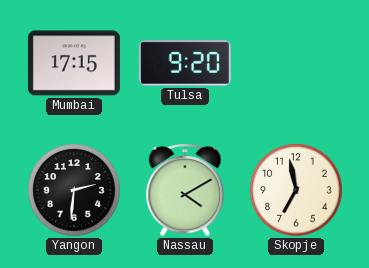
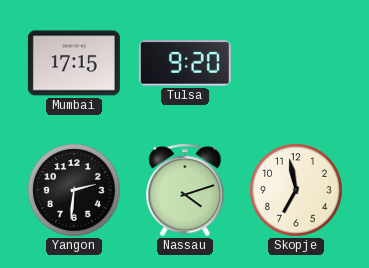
Nassau: 4:10 -> 4:12
